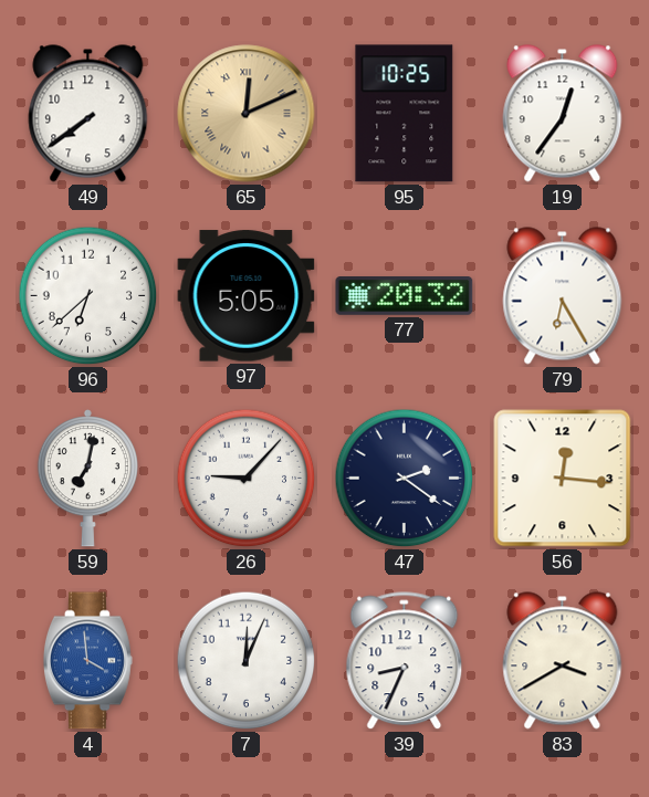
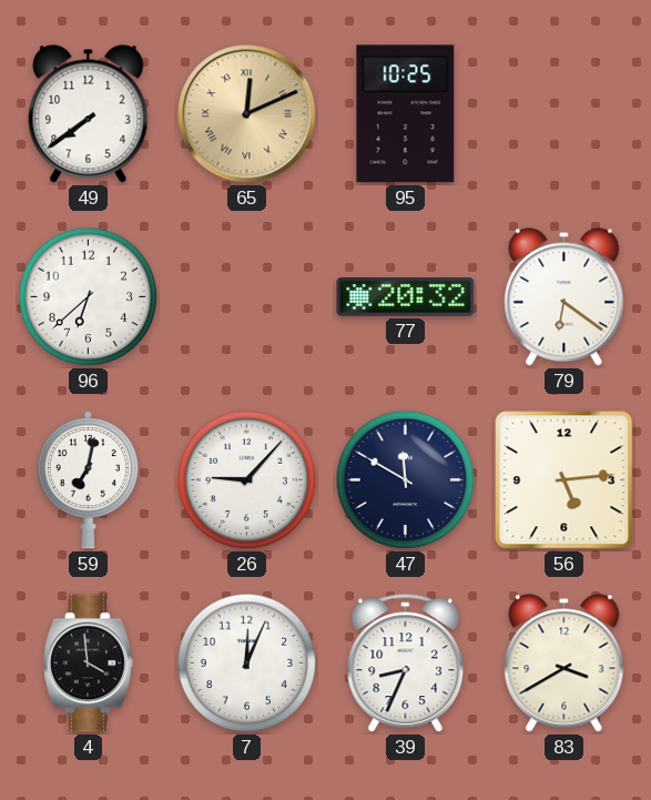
19: 12:36 -> none
97: 5:05 -> none
79: 6:25 -> 6:21
47: 2:21 -> 11:50
56: 12:16 -> 5:14
4 dial: blue -> black
